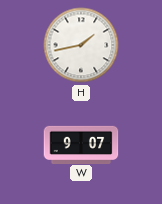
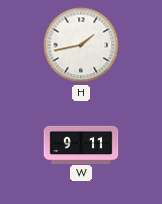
W: 9:07 -> 9:11
